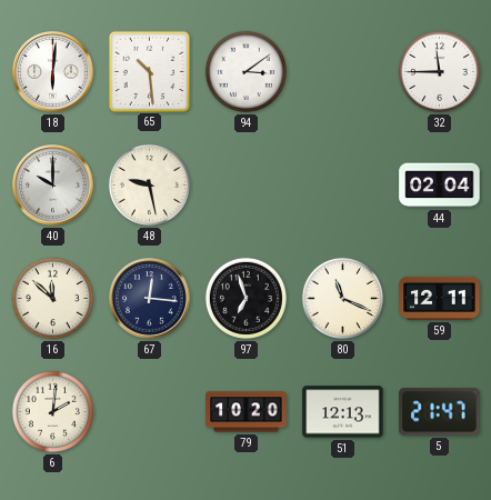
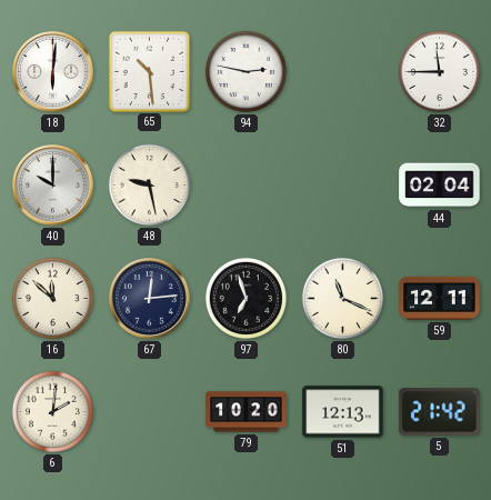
94: 3:09 -> 2:47
67: 12:16 -> 12:14
5: 21:47 -> 21:42
